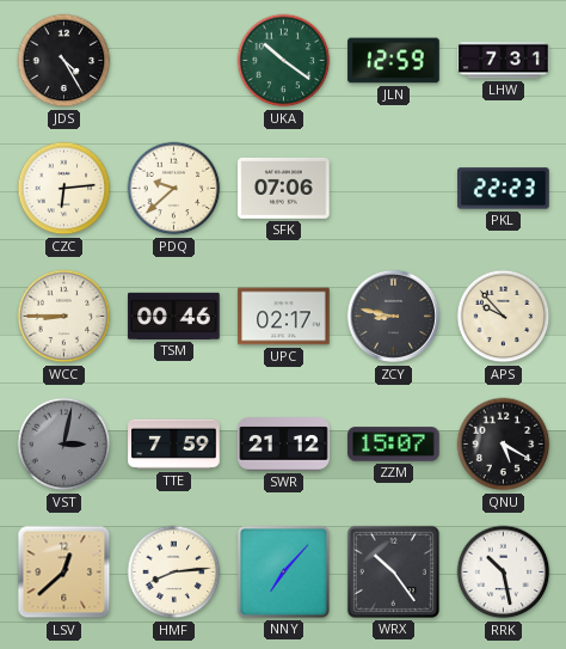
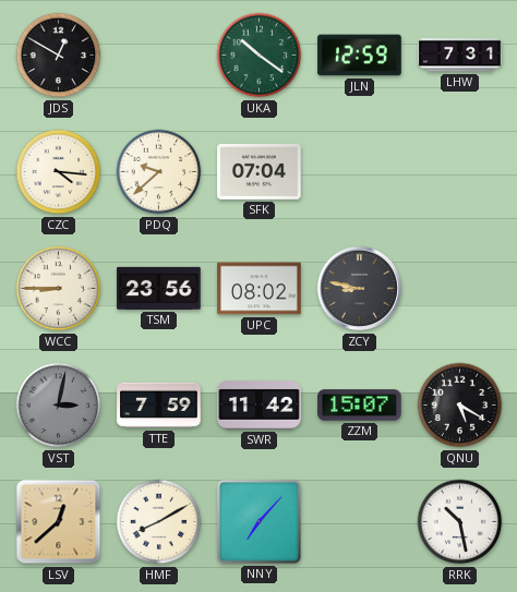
JDS: 4:25 -> 12:50
CZC: 6:14 -> 4:16
SFK: 07:06 -> 07:04
PKL: 22:23 -> none
TSM: 00:46 -> 23:56
UPC: 02:17 -> 08:02
APS: 9:53 -> none
SWR: 21:12 -> 11:42
HMF: 8:14 -> 8:10
WRX: 10:24 -> none
